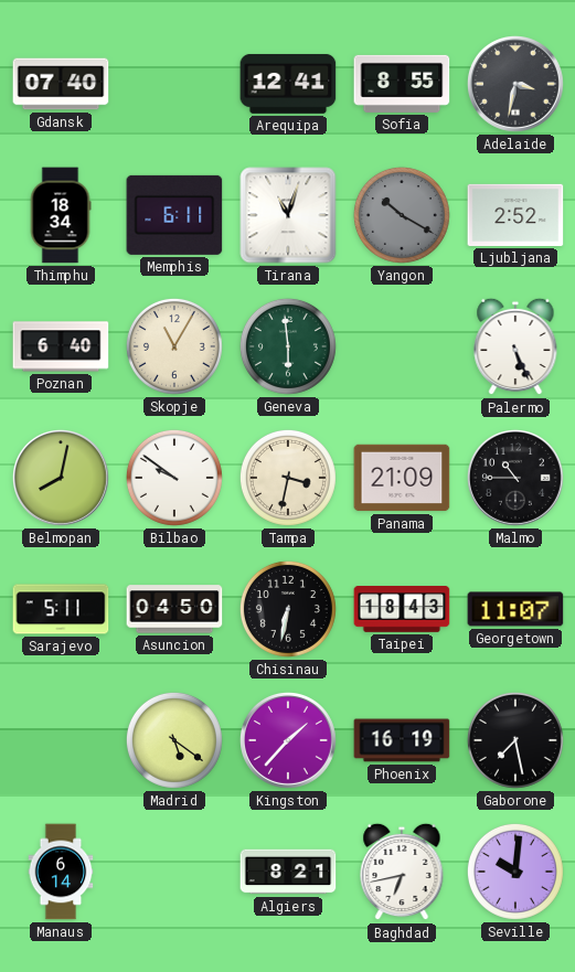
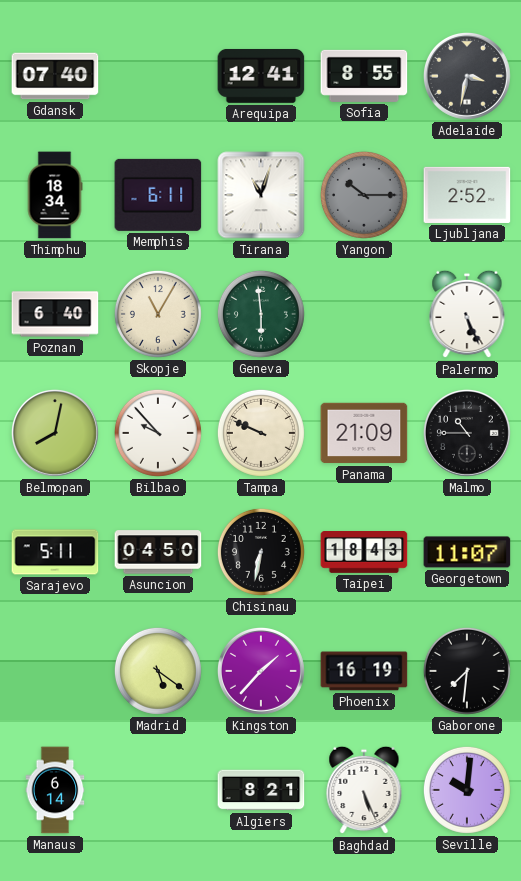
Yangon: 10:20 -> 10:15
Bilbao: 9:51 -> 9:53
Tampa: 3:32 -> 9:49
Gaborone: 7:28 -> 7:31
Baghdad: 6:43 -> 5:26
